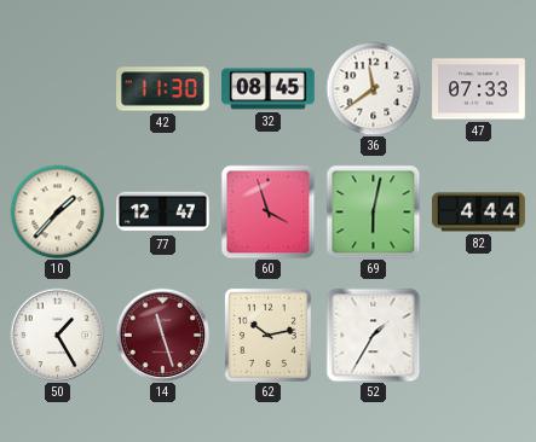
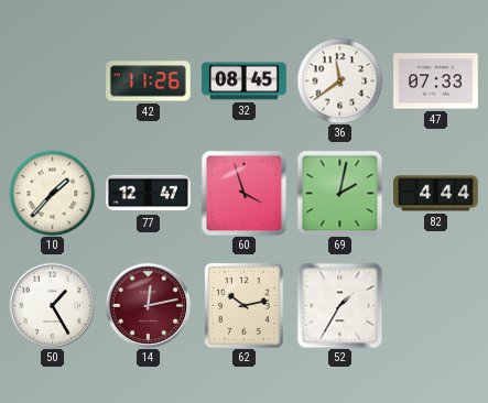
42: 11:30 -> 11:26
69: 6:02 -> 2:02
14: 11:27 -> 12:13
